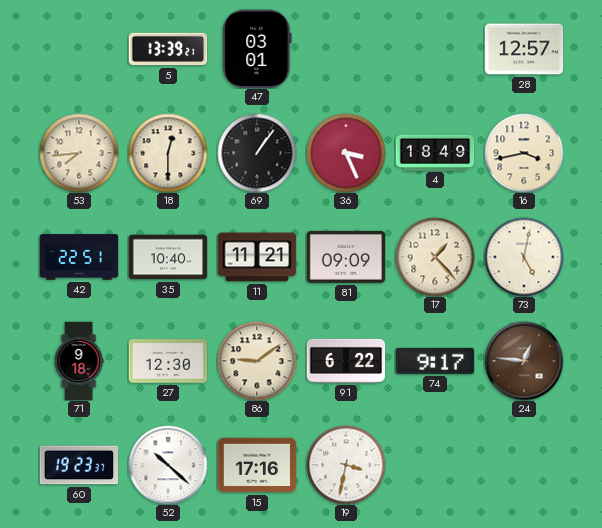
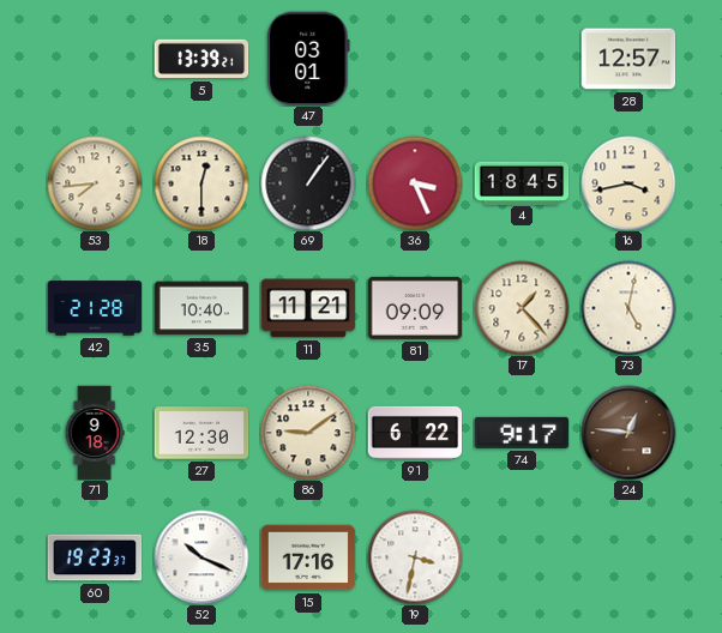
4: 18:49 -> 18:45
42: 22:51 -> 21:28
52: 10:22 -> 10:19
